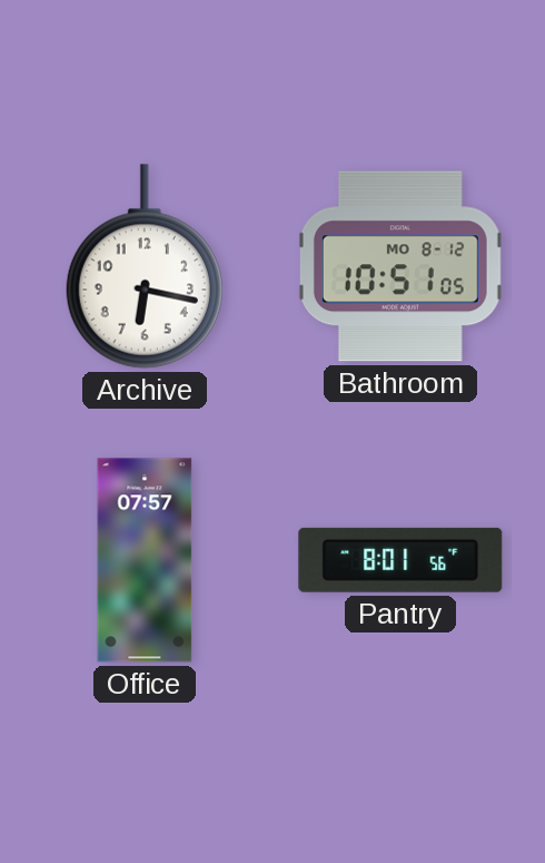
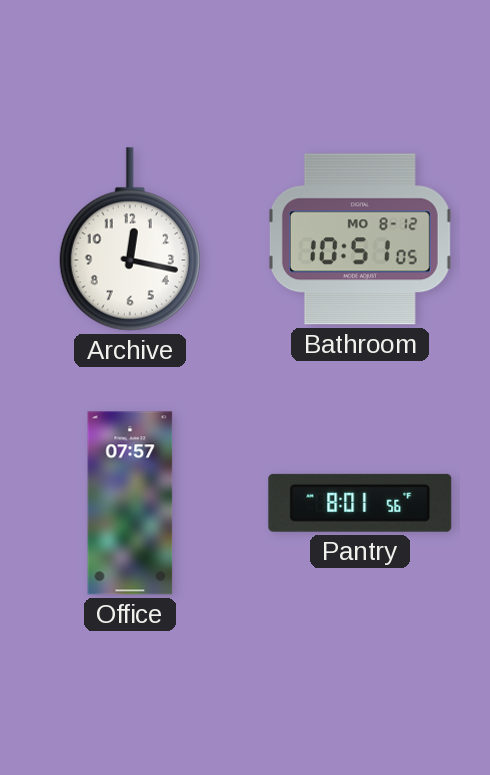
Archive: 6:17 -> 12:17
